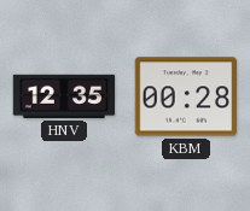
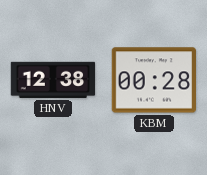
HNV: 12:35 -> 12:38
